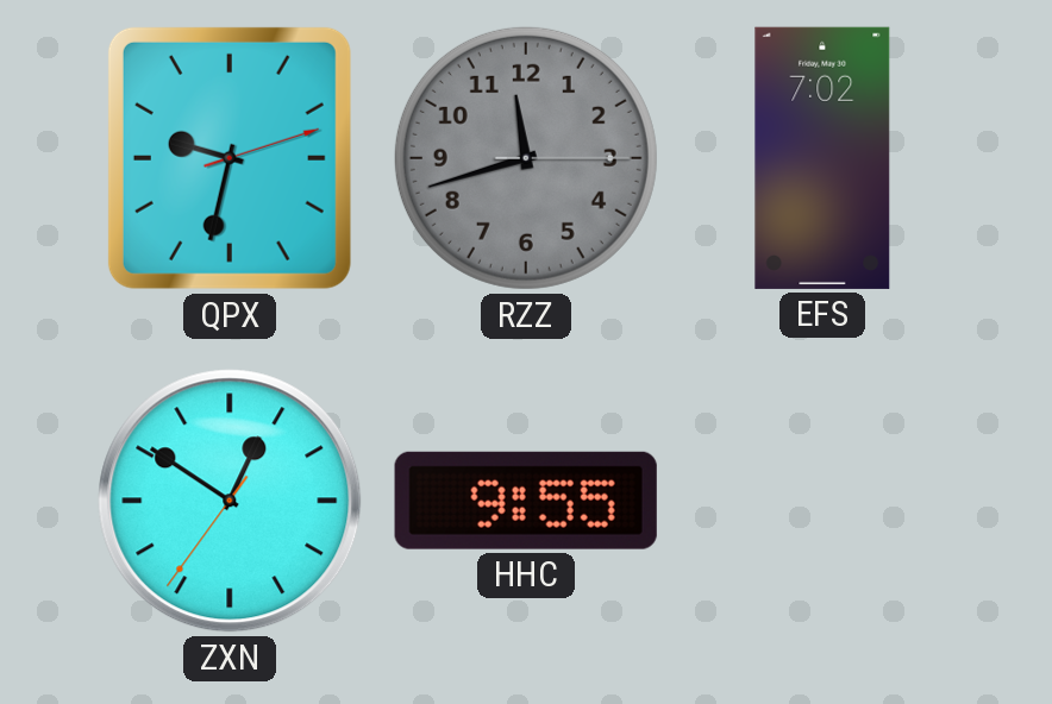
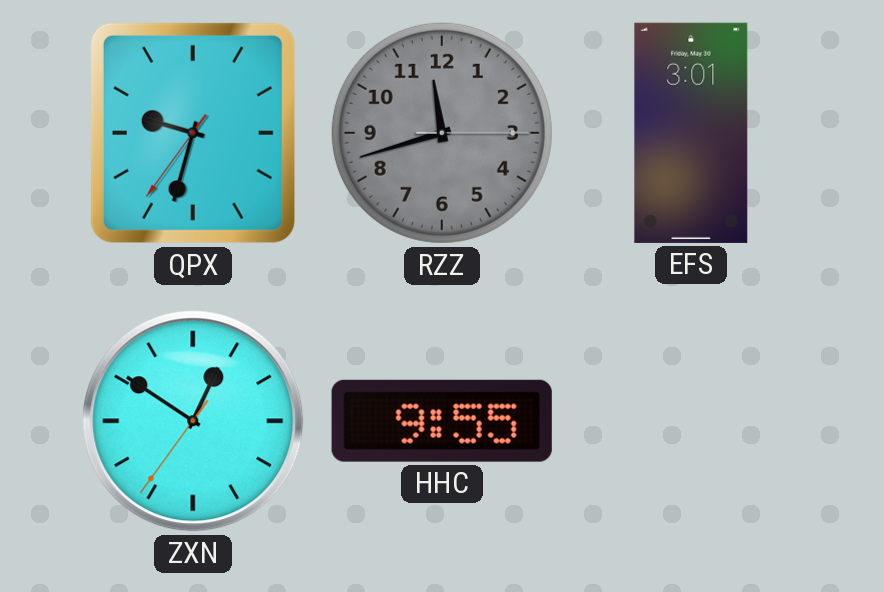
QPX: 9:32:12 -> 9:32:36
EFS: 7:02 -> 3:01
